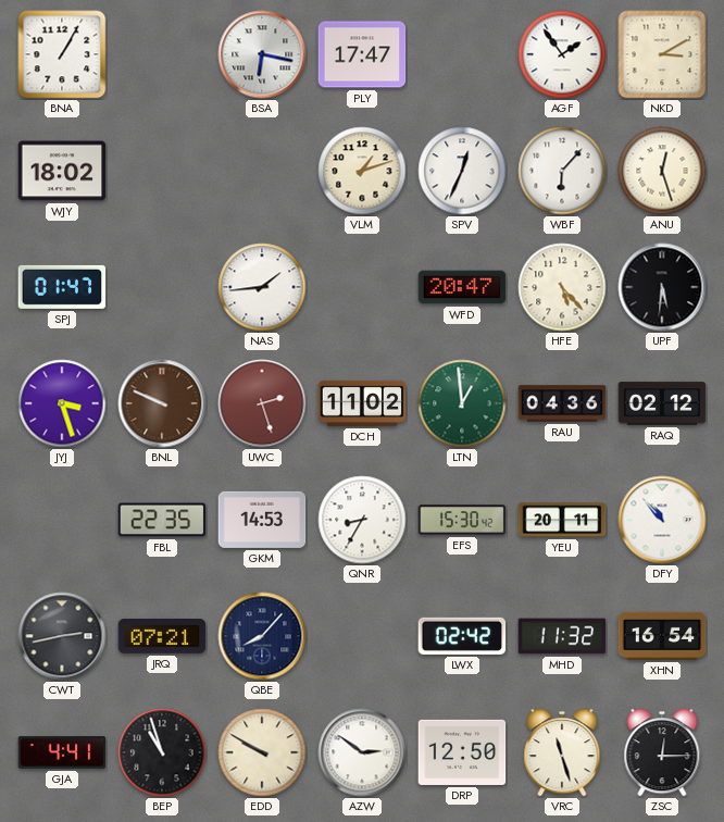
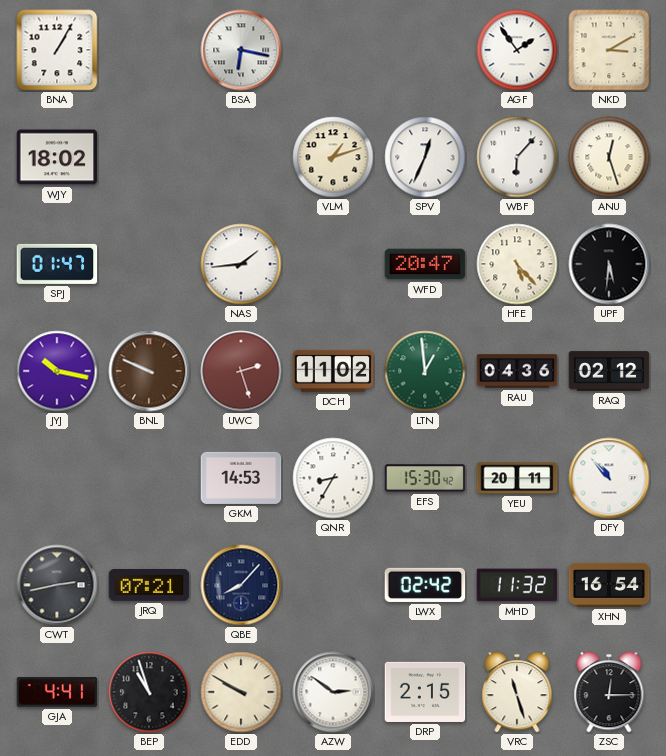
PLY: 17:47 -> none
JYJ: 3:27 -> 10:17
FBL: 22:35 -> none
DRP: 12:50 -> 2:15
